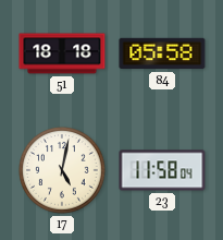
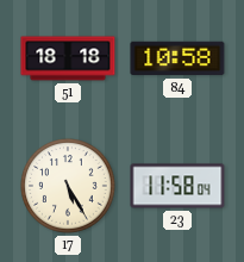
84: 05:58 -> 10:58
17: 5:02 -> 5:25
